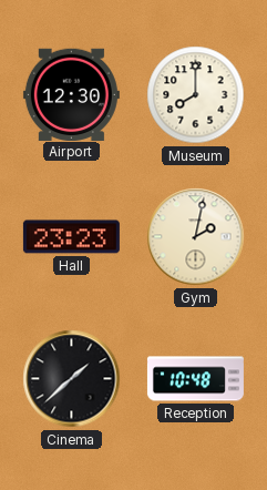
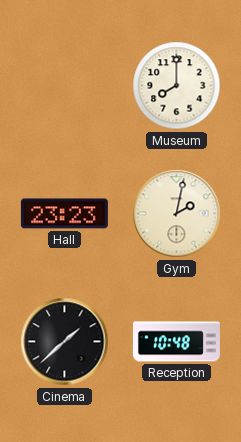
Airport: 12:30 -> none
